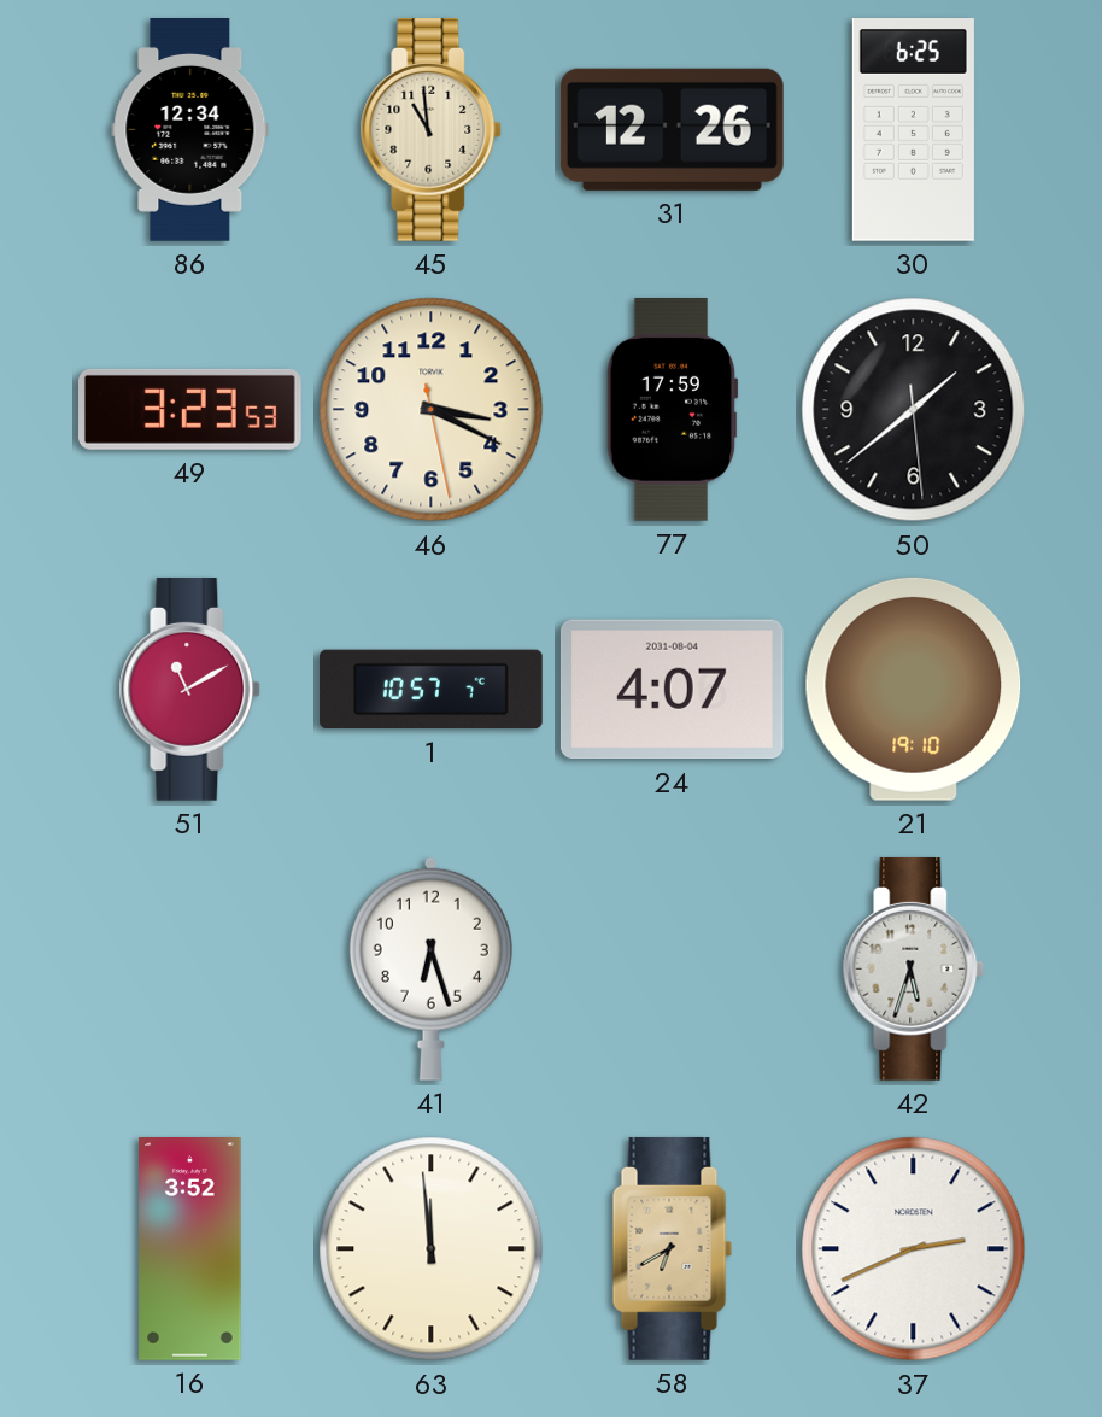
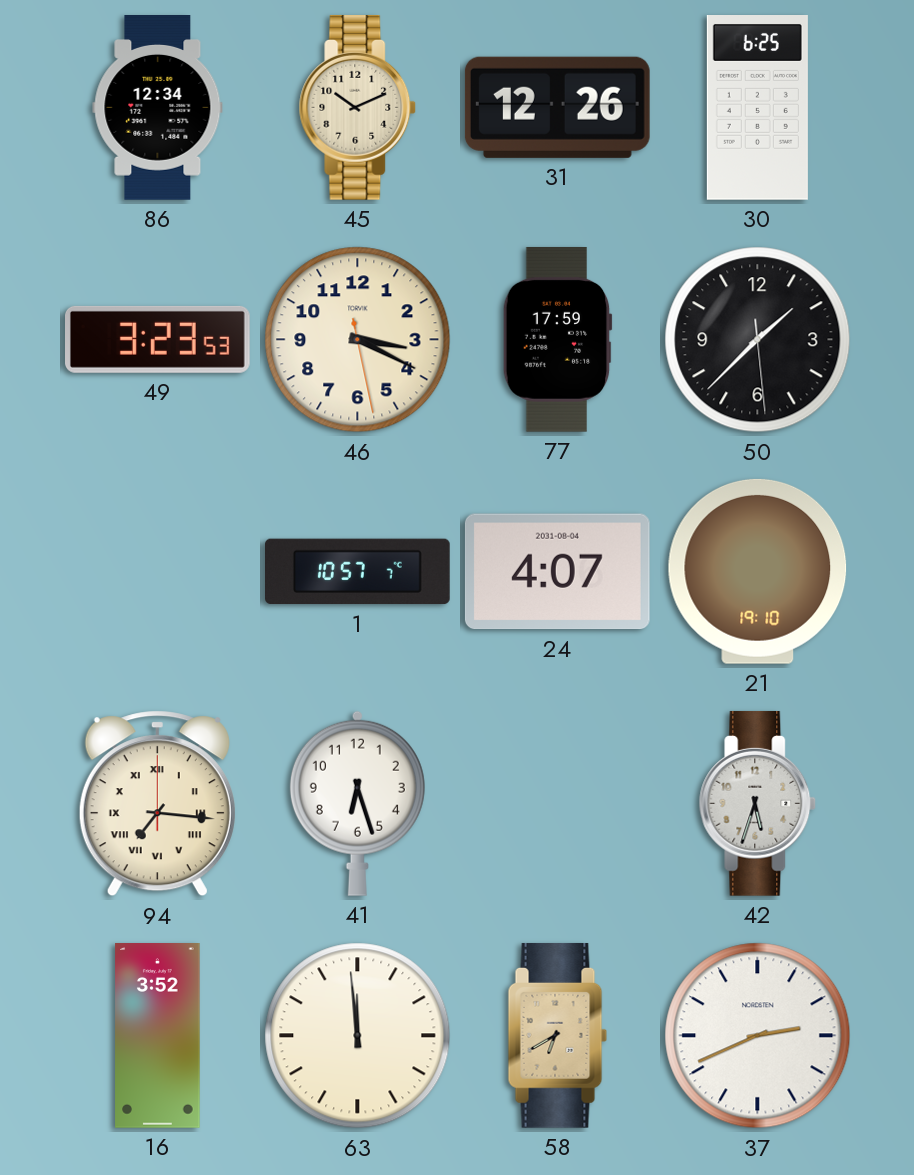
45: 10:59 -> 10:11
50: 1:38 -> 1:37
51: 11:10 -> none
94: none -> 7:16
